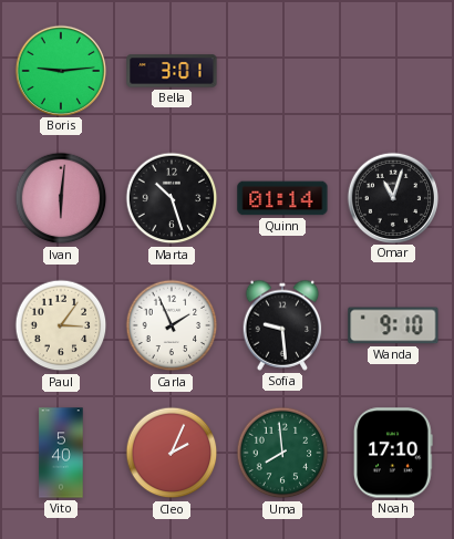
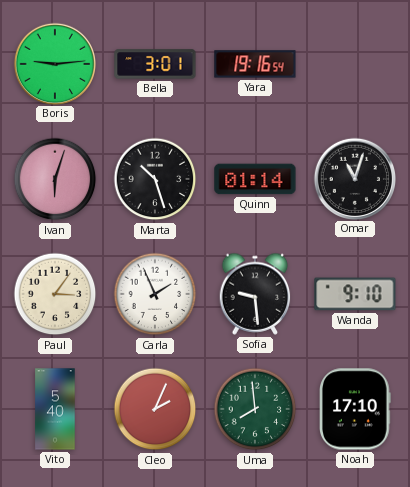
Yara: none -> 19:16
Ivan: 6:01 -> 6:03
